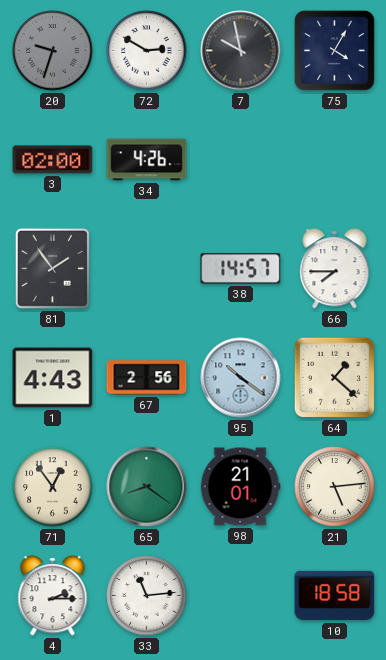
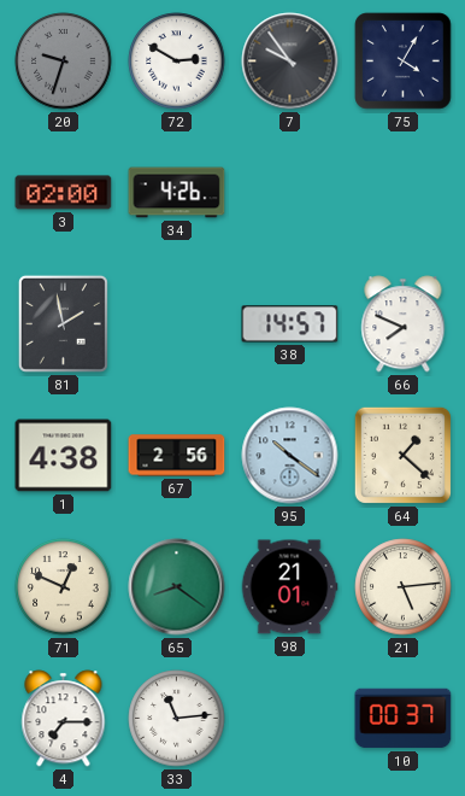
7: 9:58 -> 9:54
81: 1:54 -> 1:58
66: 7:45 -> 7:49
1: 4:43 -> 4:38
71: 12:54 -> 12:49
4: 2:15 -> 7:15
10: 18:58 -> 00:37
